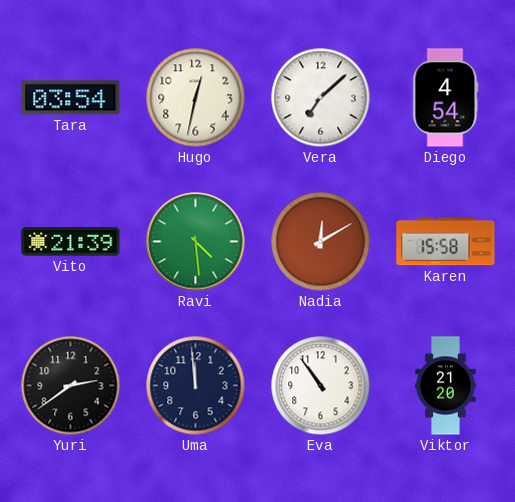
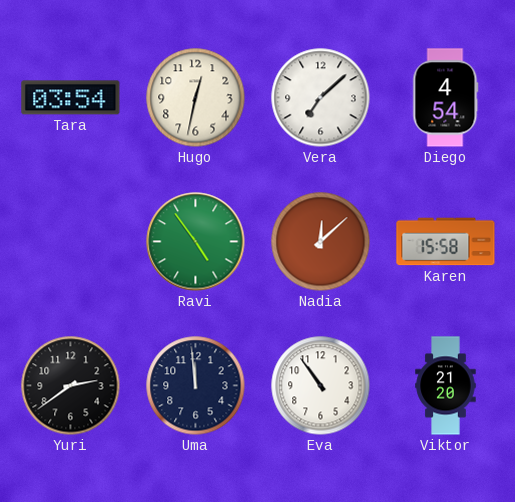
Vito: 21:39 -> none
Ravi: 4:29 -> 4:54
Nadia: 12:10 -> 12:08
